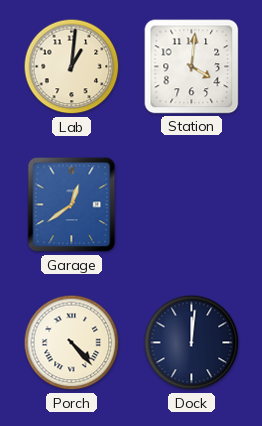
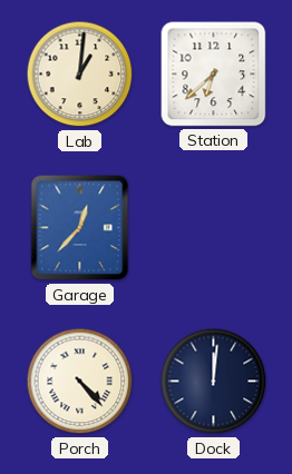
Station: 4:01 -> 6:38
Garage: 12:39 -> 12:37
